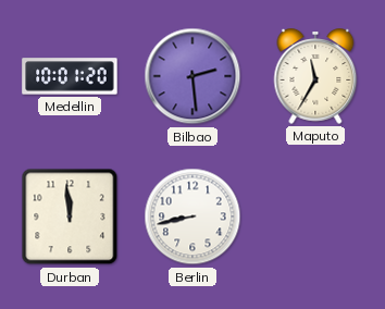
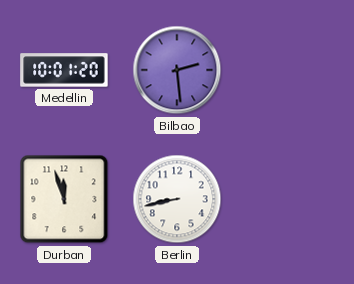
Maputo: 11:35 -> none
Durban: 11:59 -> 11:57
